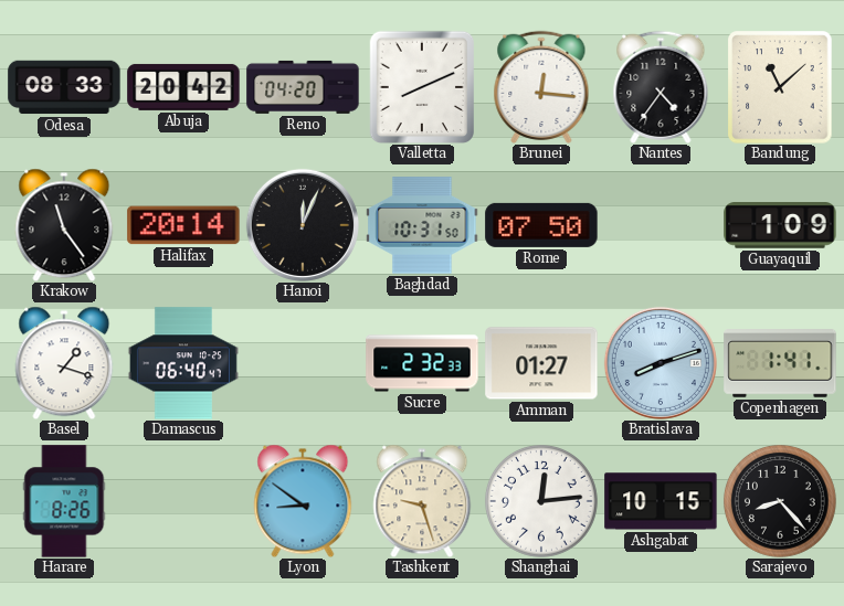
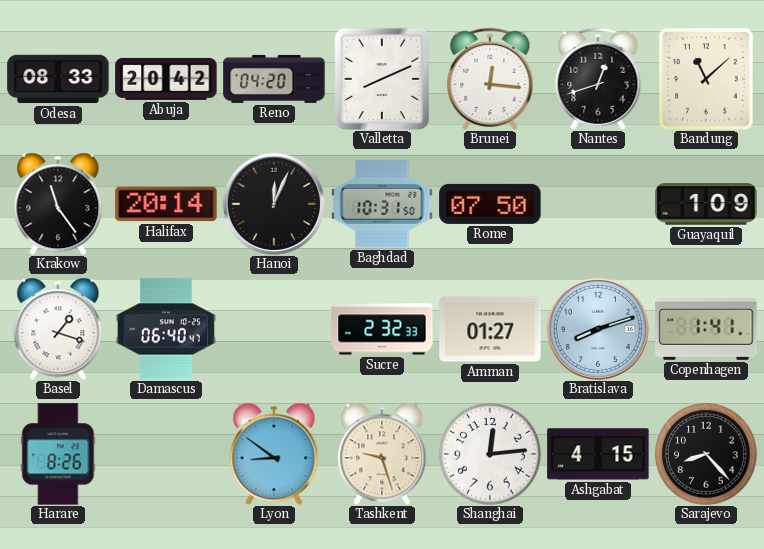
Nantes: 4:36 -> 12:42
Ashgabat: 10:15 -> 4:15
